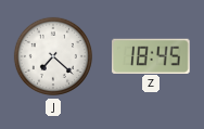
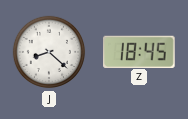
J: 7:22 -> 8:22
